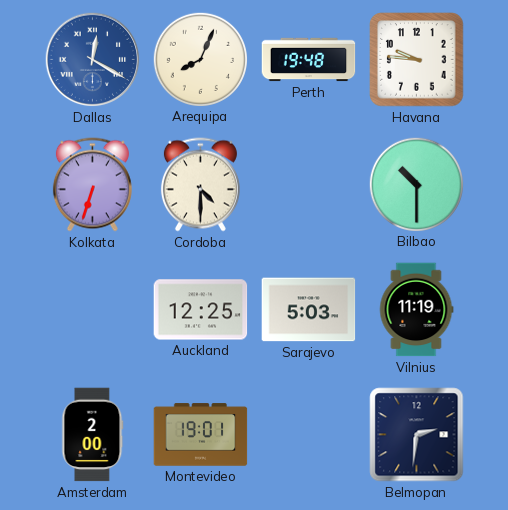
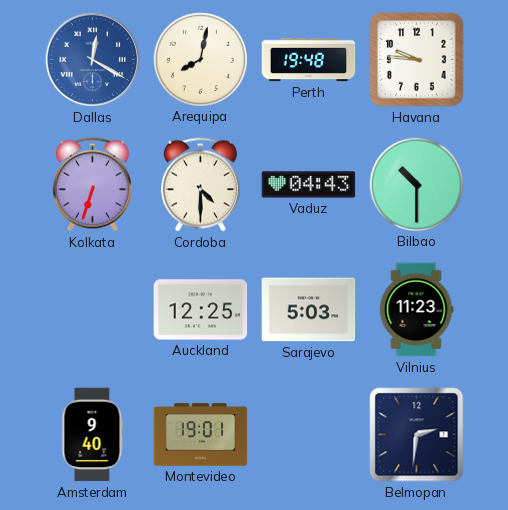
Arequipa: 8:04 -> 8:02
Vaduz: none -> 04:43
Vilnius: 11:19 -> 11:23
Amsterdam: 2:00 -> 9:40
